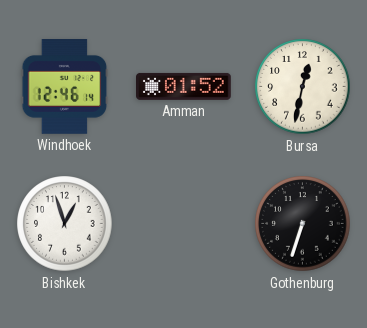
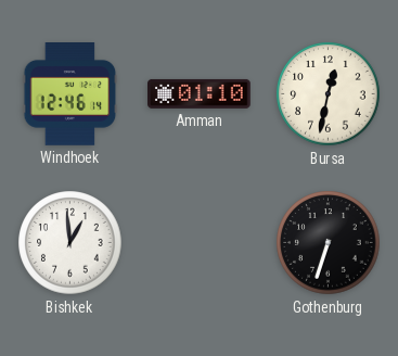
Amman: 01:52 -> 01:10
Bishkek: 12:57 -> 12:59
